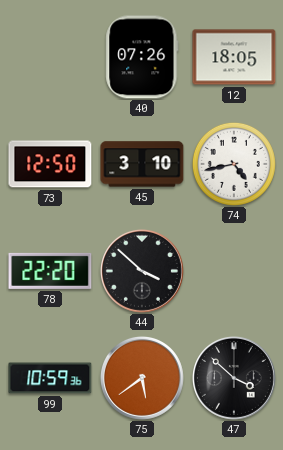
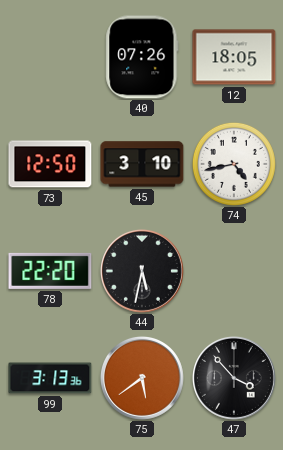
44: 3:52 -> 5:32
99: 10:59 -> 3:13
47: 3:52 -> 3:53
